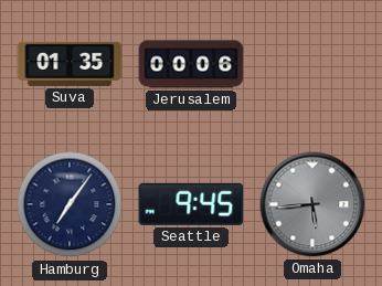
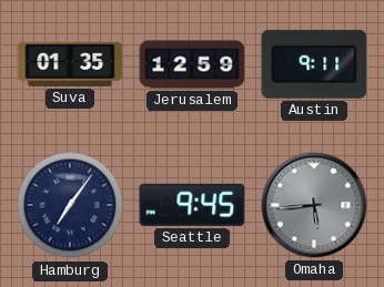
Jerusalem: 00:06 -> 12:59
Austin: none -> 9:11
